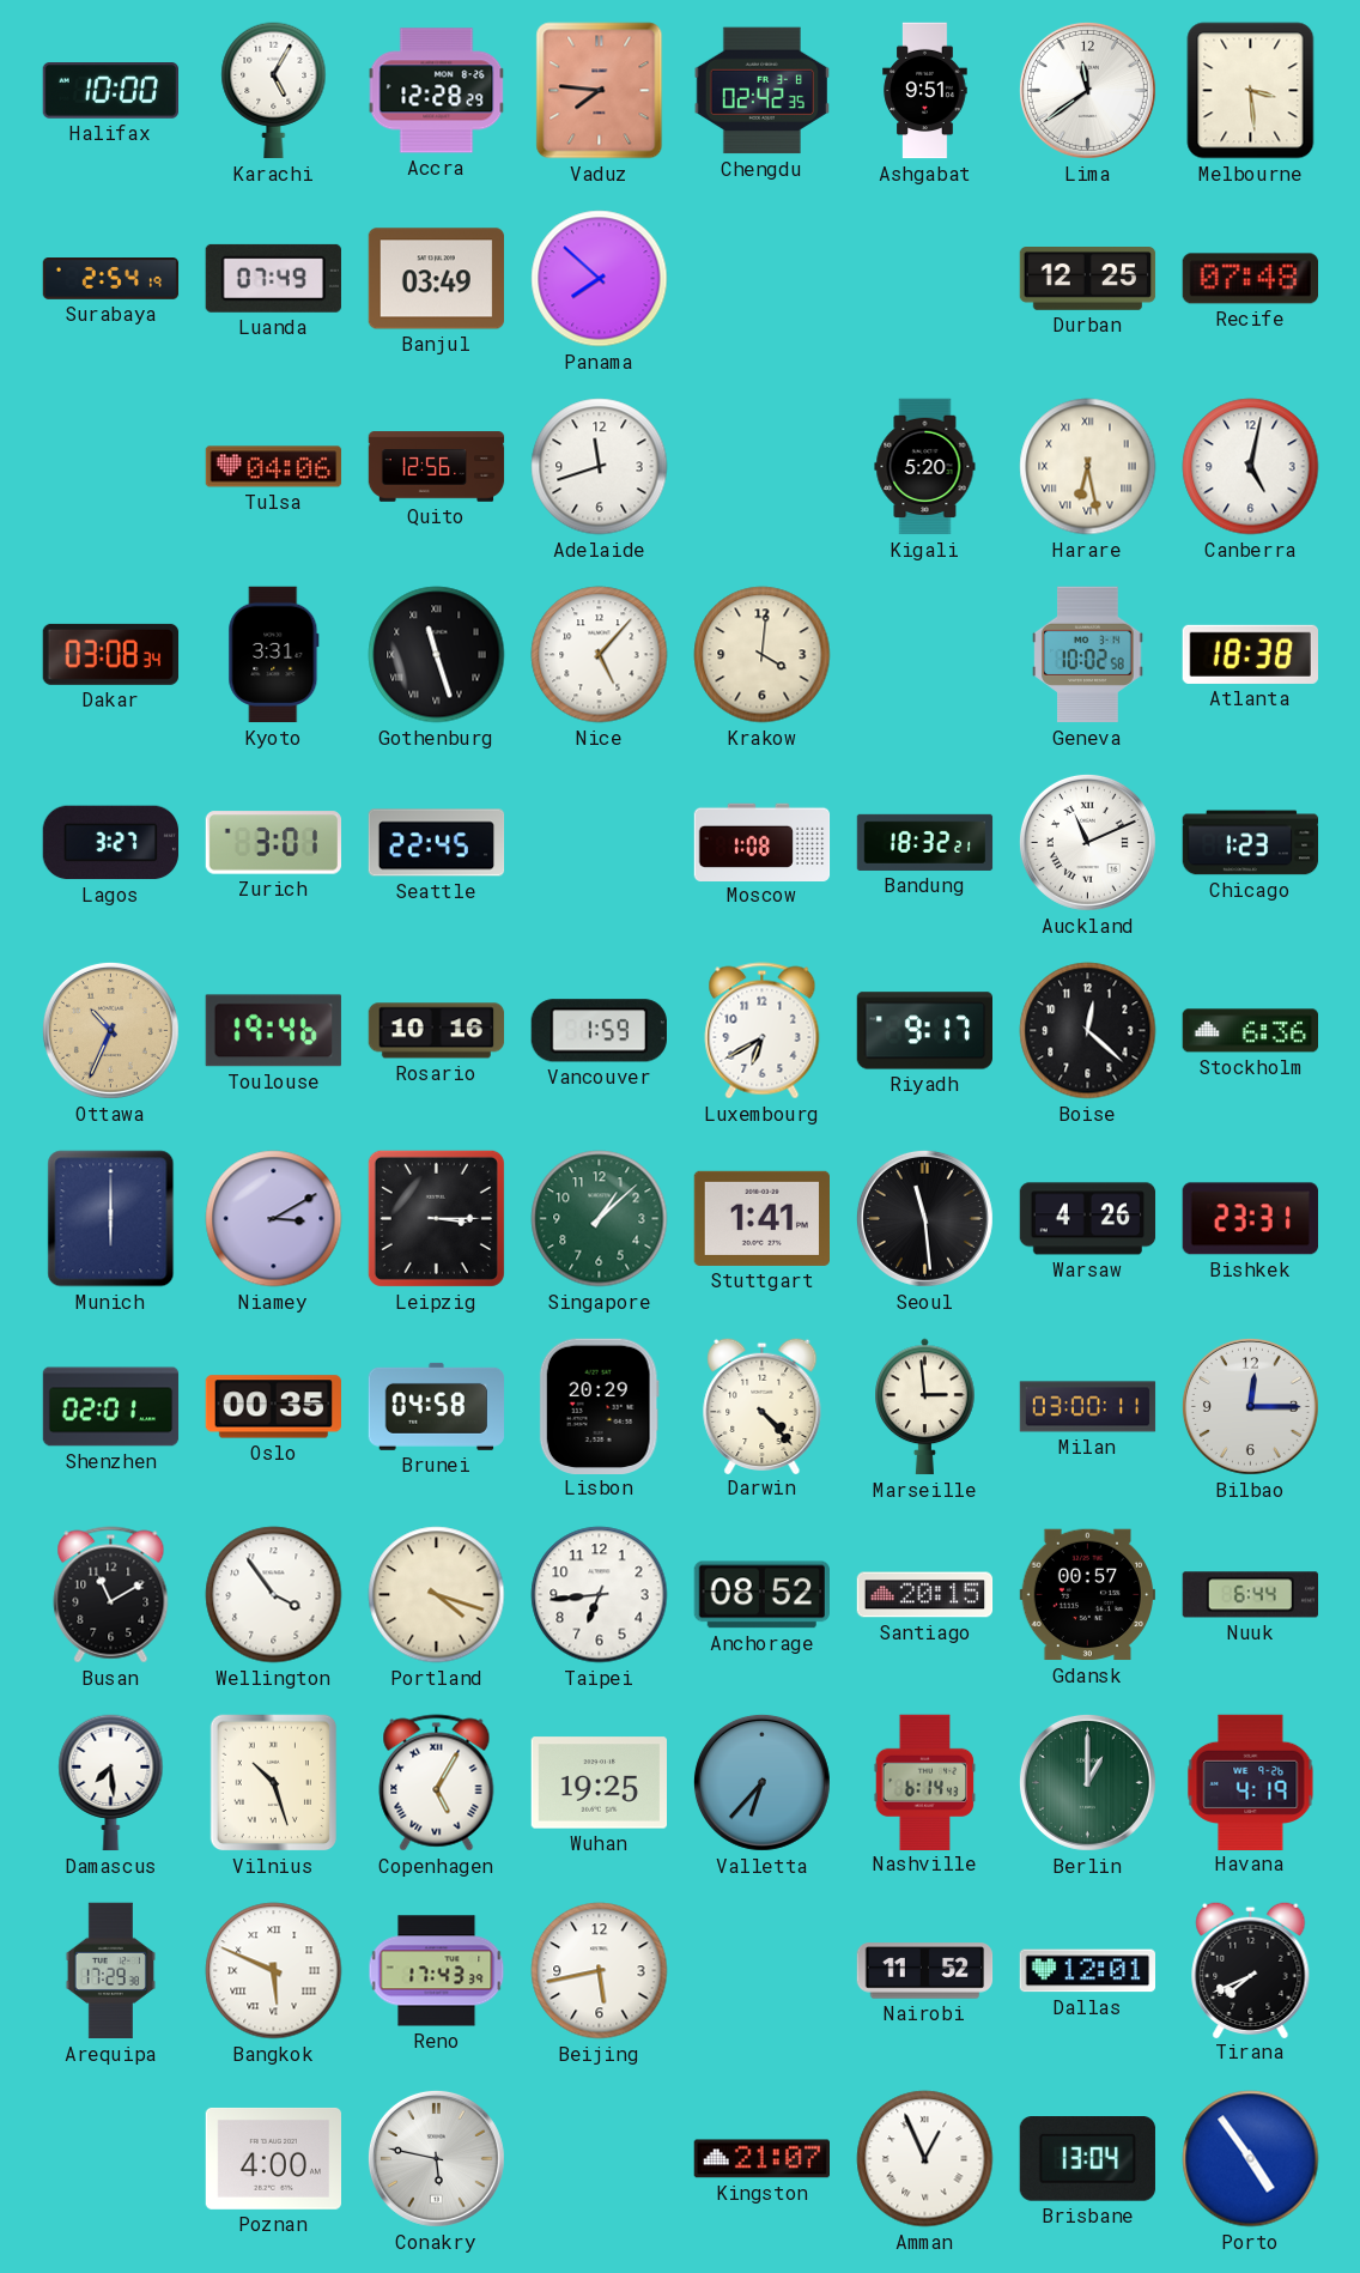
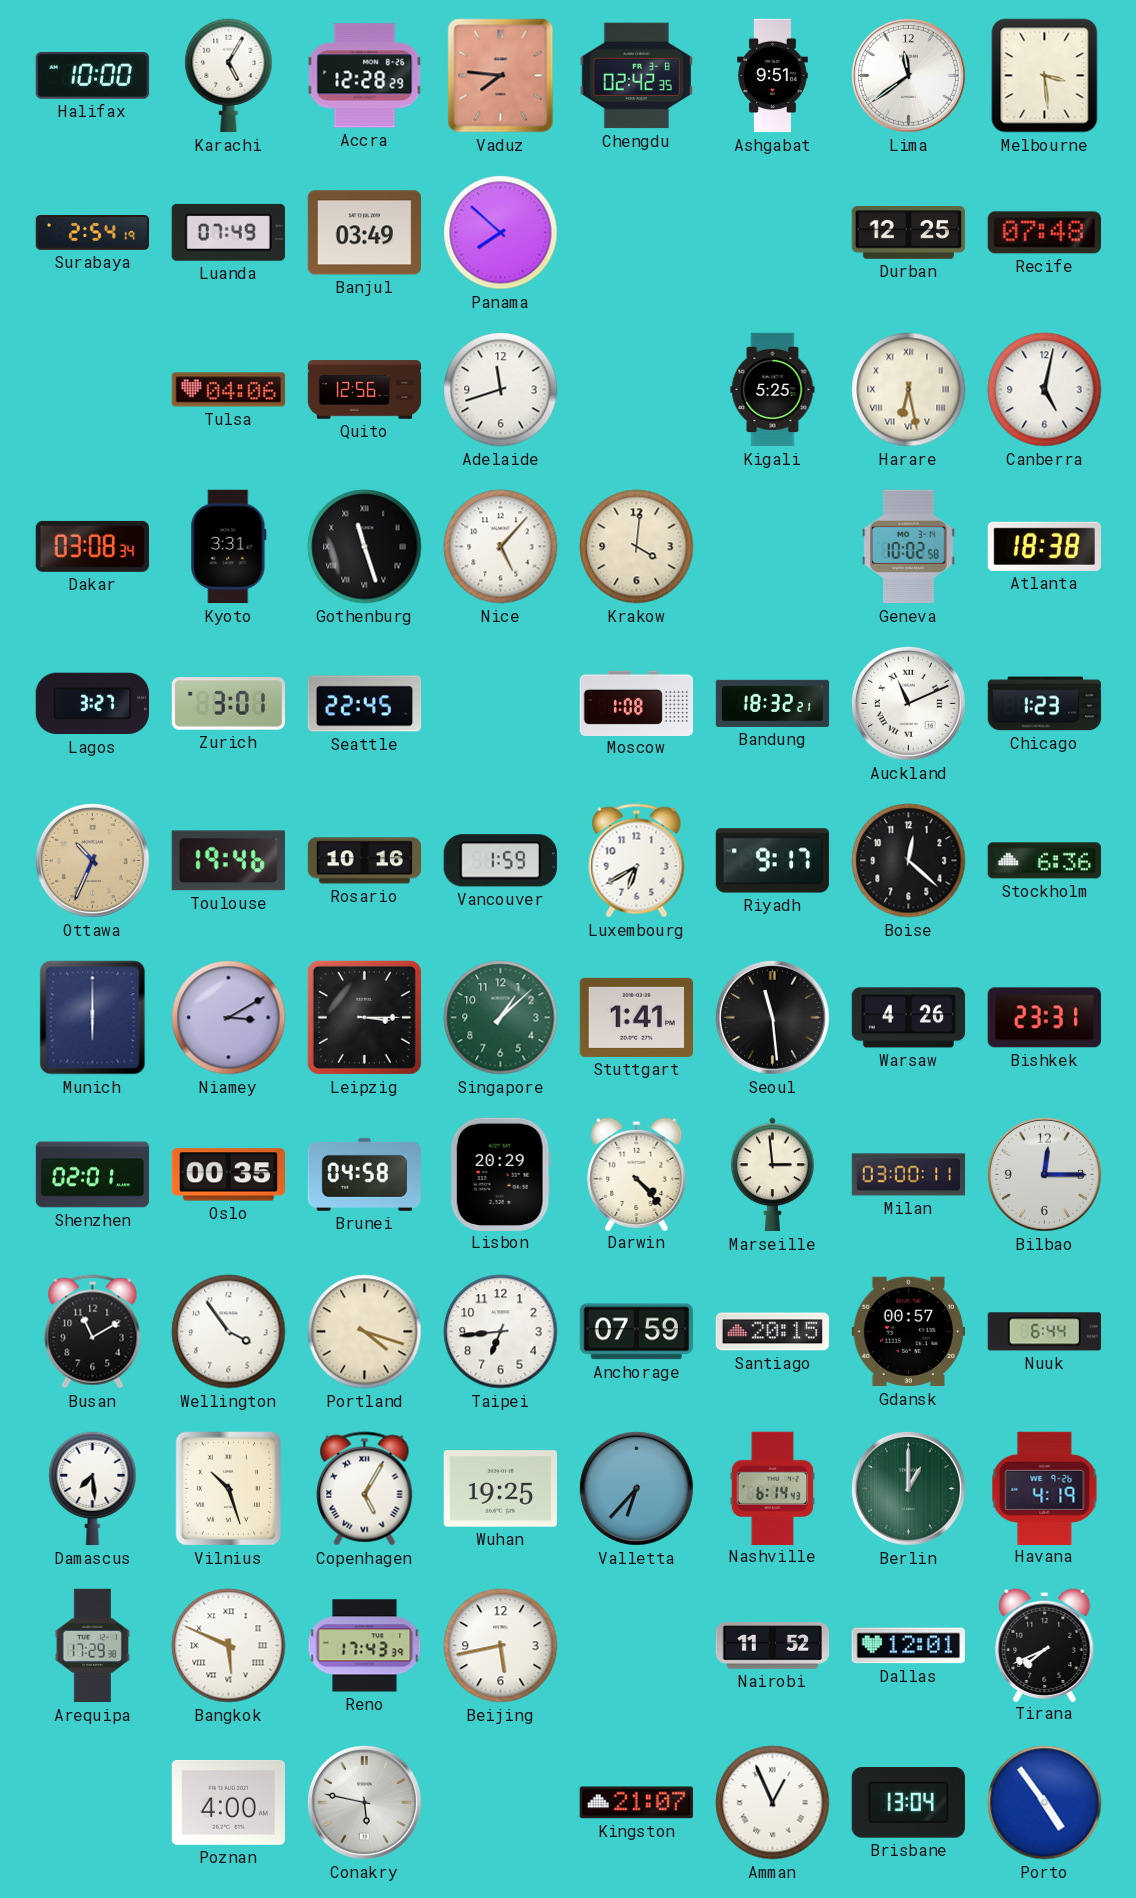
Kigali: 5:20 -> 5:25
Anchorage: 08:52 -> 07:59
